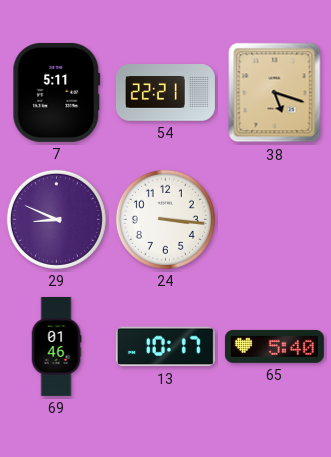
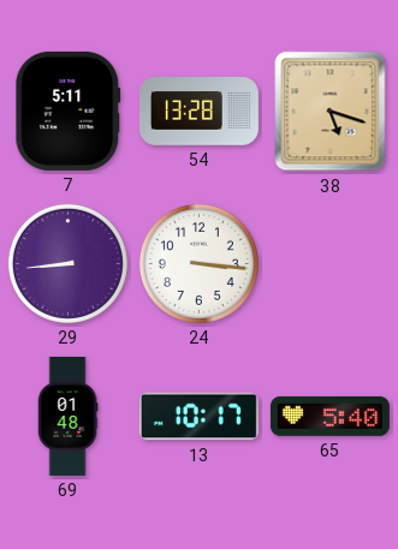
54: 22:21 -> 13:28
29: 8:49 -> 8:44
69: 01:46 -> 01:48
